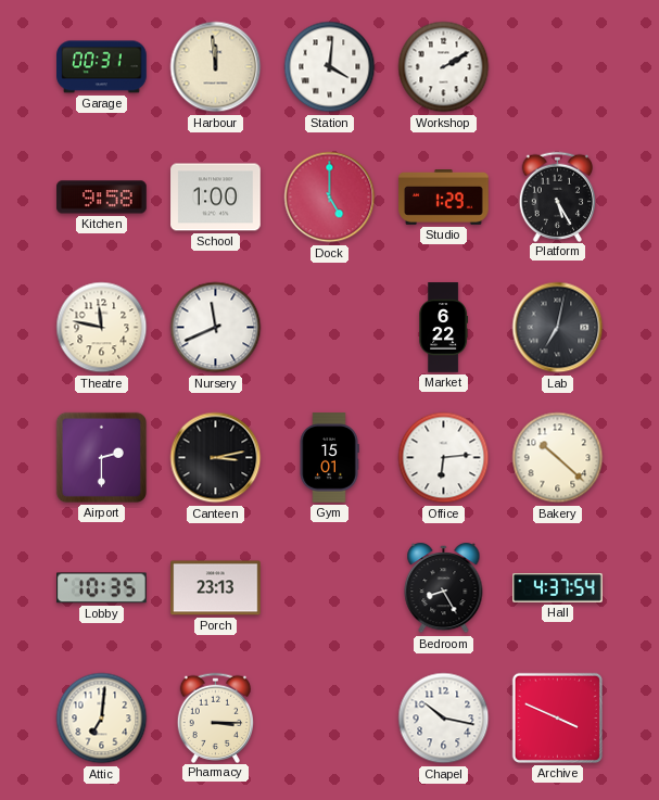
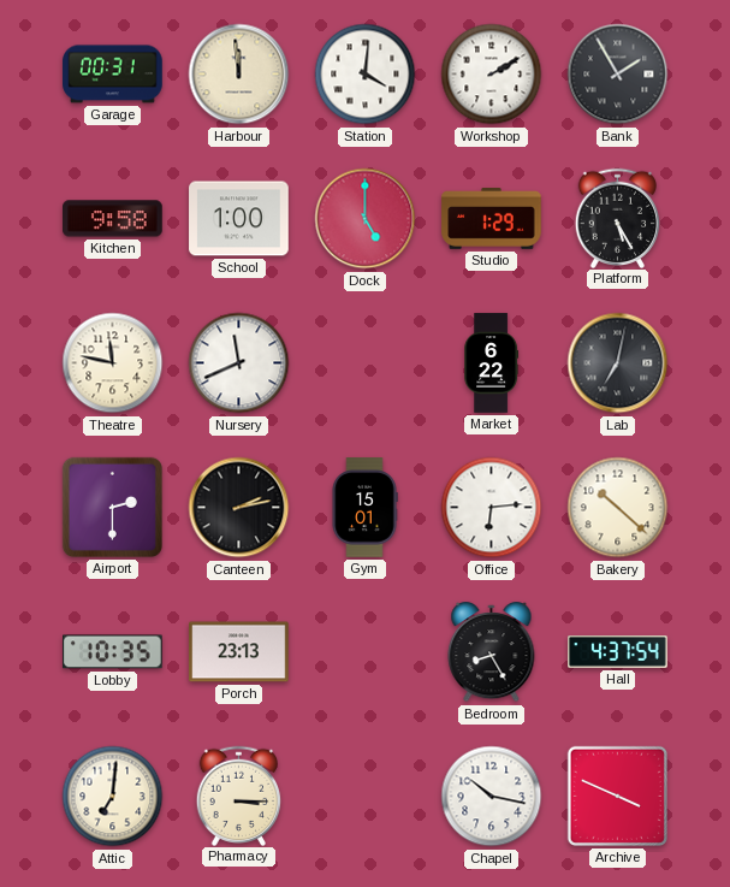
Bank: none -> 1:55
Canteen: 3:13 -> 2:13
